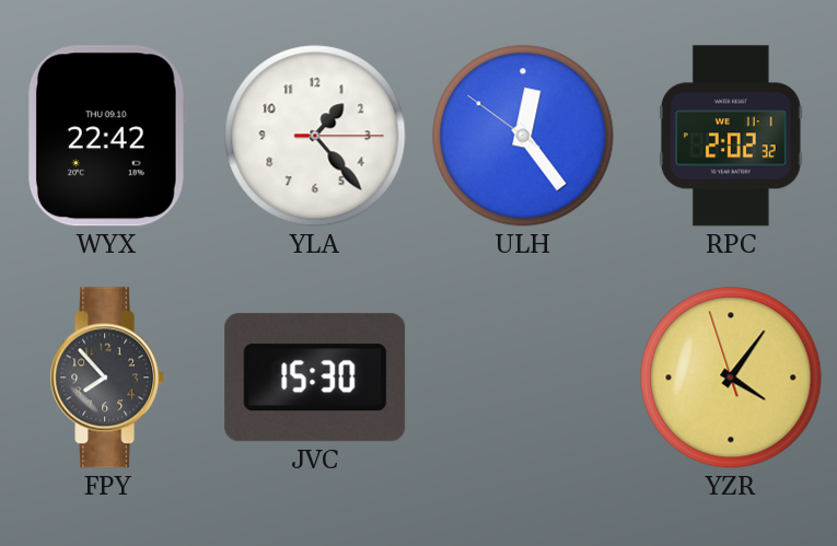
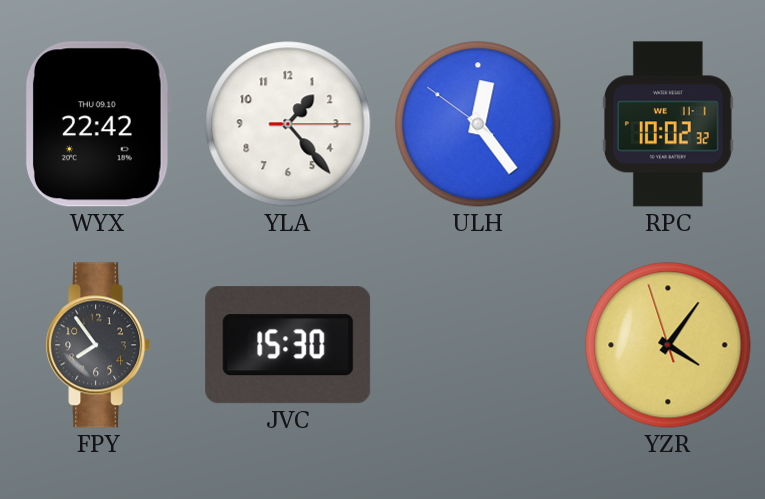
RPC: 2:02 -> 10:02
FPY: 7:53 -> 7:54
